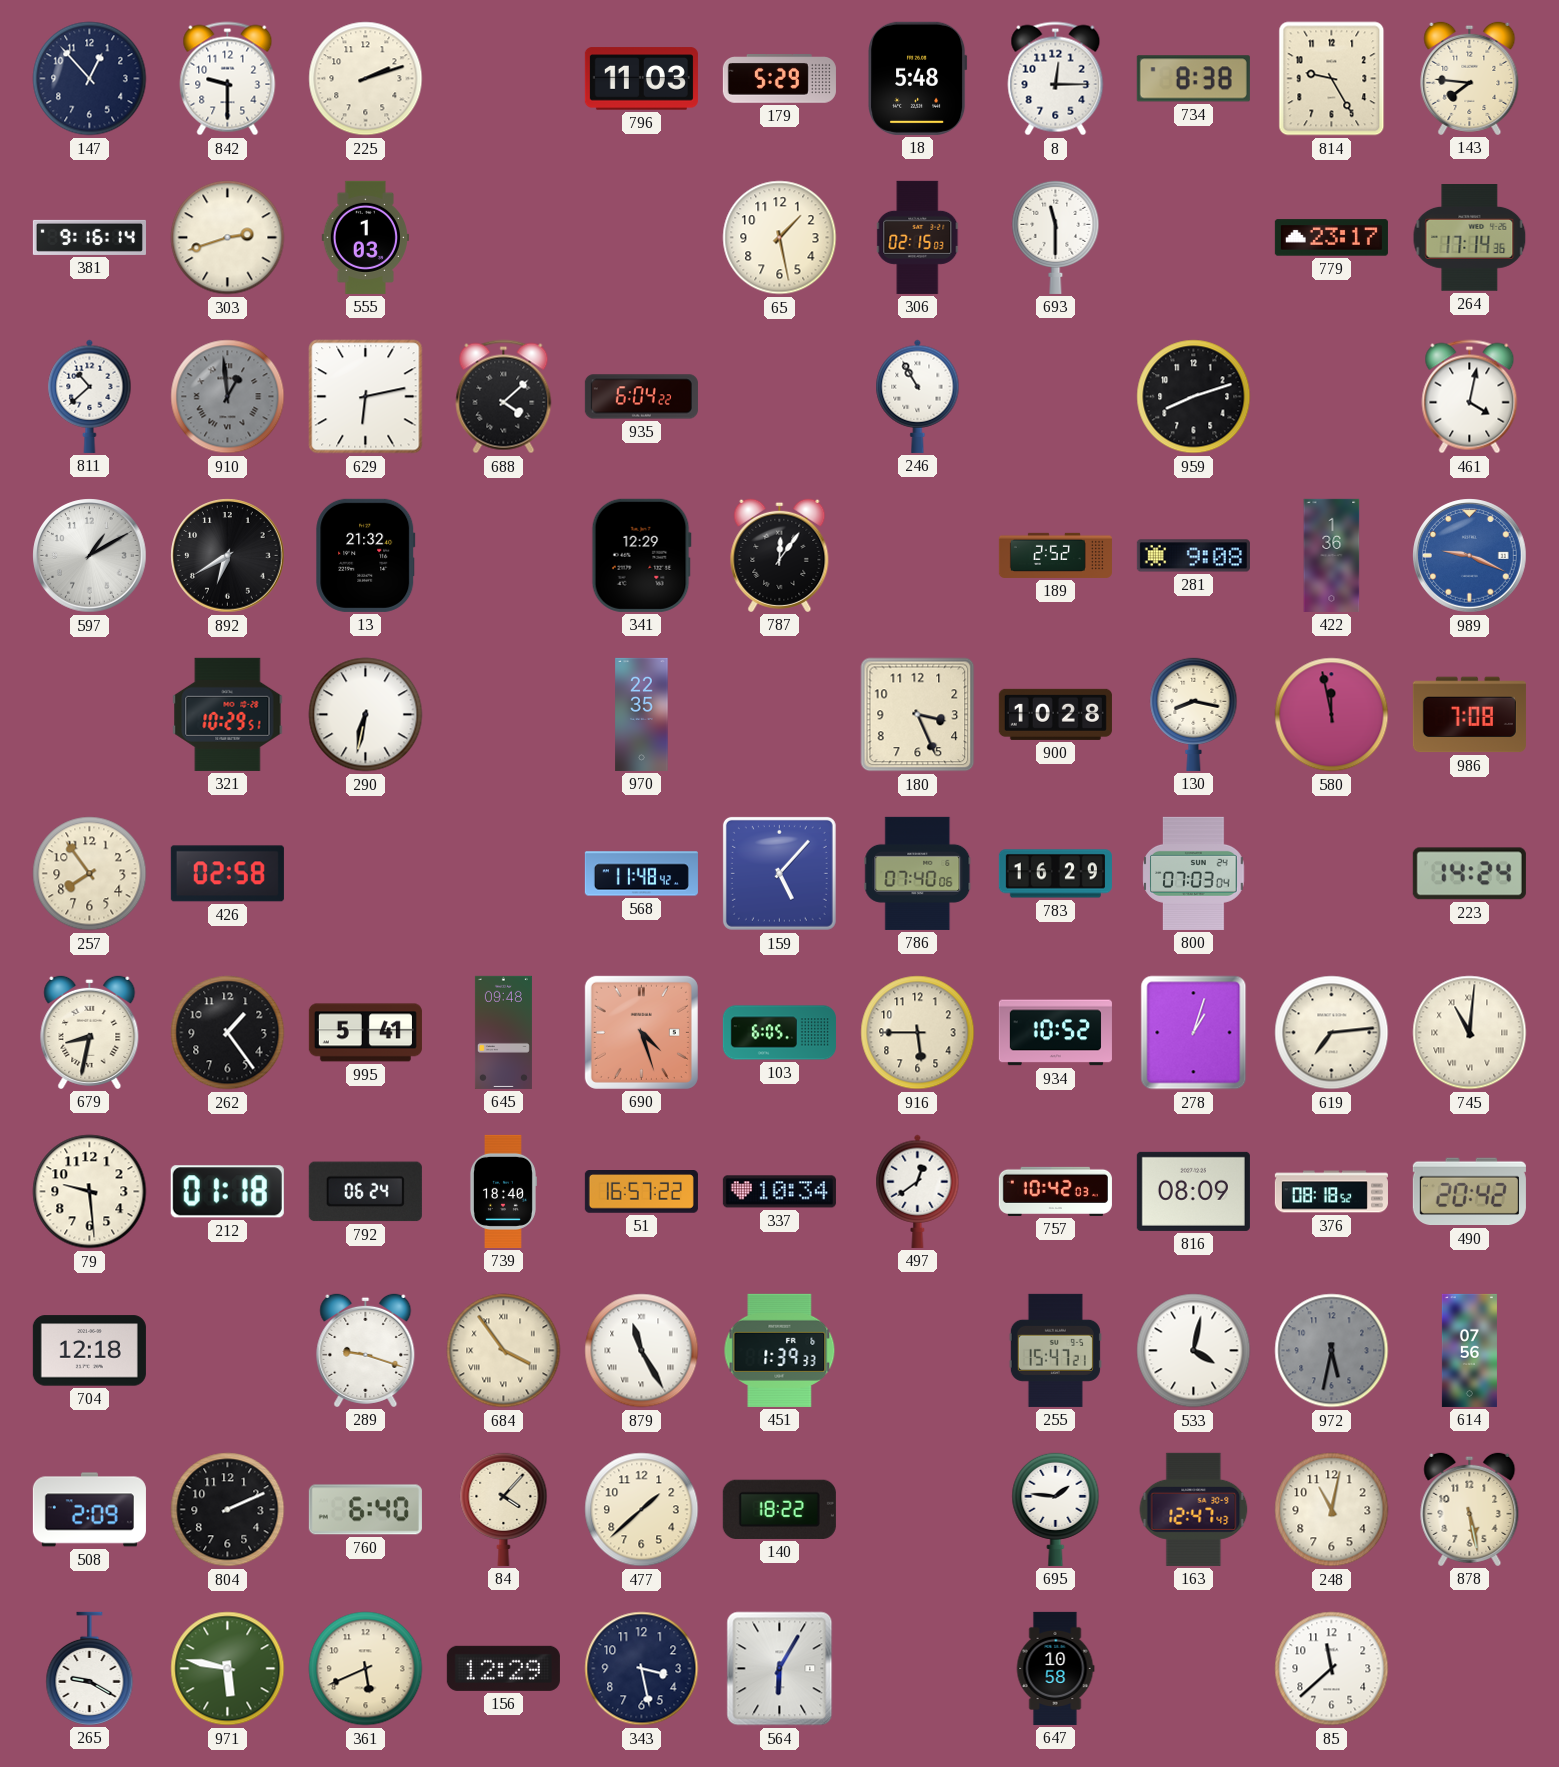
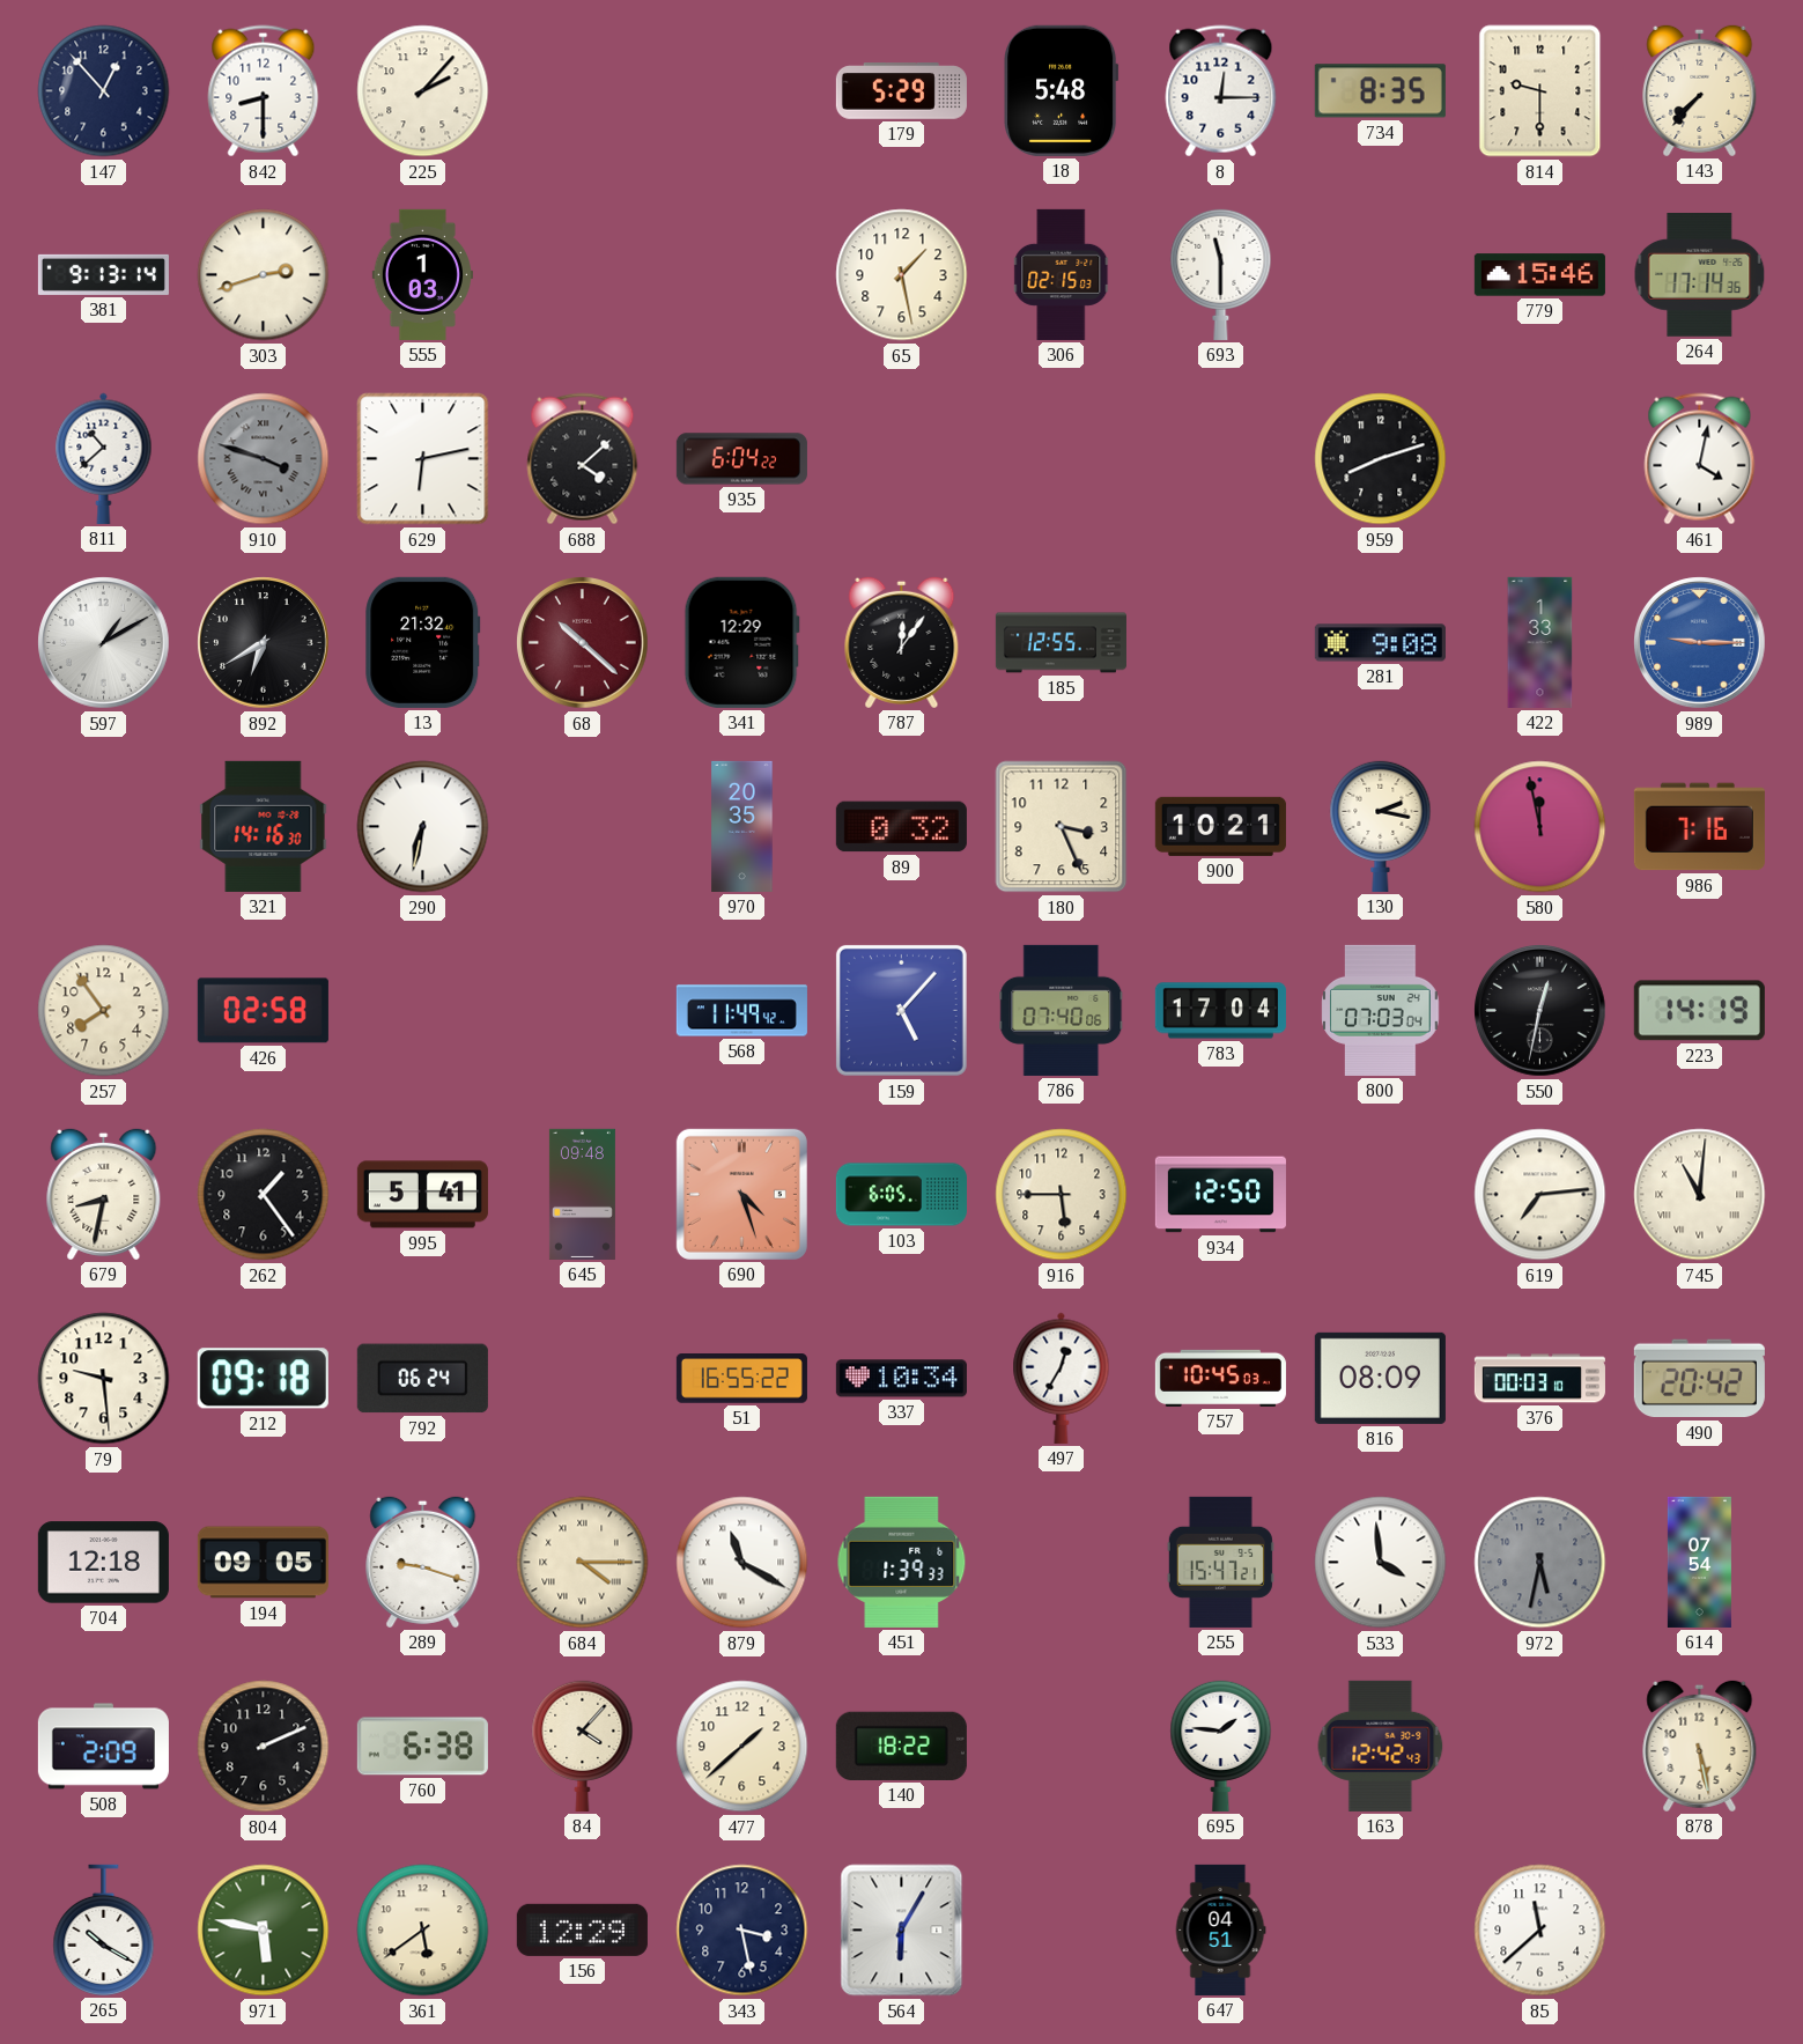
842: 9:30 -> 8:30
225: 2:12 -> 2:07
796: 11:03 -> none
734: 8:38 -> 8:35
814: 9:25 -> 9:30
143: 7:46 -> 7:37
381: 9:16 -> 9:13
779: 23:17 -> 15:46
910: 12:59 -> 3:48
246: 10:55 -> none
68: none -> 10:22
185: none -> 12:55
189: 2:52 -> none
422: 1:36 -> 1:33
989: 9:19 -> 9:15
321: 10:29 -> 14:16
970: 22:35 -> 20:35
89: none -> 0:32
900: 10:28 -> 10:21
130: 8:17 -> 2:17
986: 7:08 -> 7:16
568: 11:48 -> 11:49
783: 16:29 -> 17:04
550: none -> 12:32
223: 14:24 -> 14:19
934: 10:52 -> 12:50
278: 1:03 -> none
212: 01:18 -> 09:18
739: 18:40 -> none
51: 16:57 -> 16:55
497: 12:39 -> 12:35
757: 10:42 -> 10:45
376: 08:18 -> 00:03
194: none -> 09:05
684: 3:54 -> 4:15
879: 11:25 -> 11:20
533: 4:02 -> 3:59
614: 07:56 -> 07:54
760: 6:40 -> 6:38
163: 12:47 -> 12:42
248: 11:02 -> none
265: 9:20 -> 10:20
361: 5:41 -> 5:39
647: 10:58 -> 04:51
